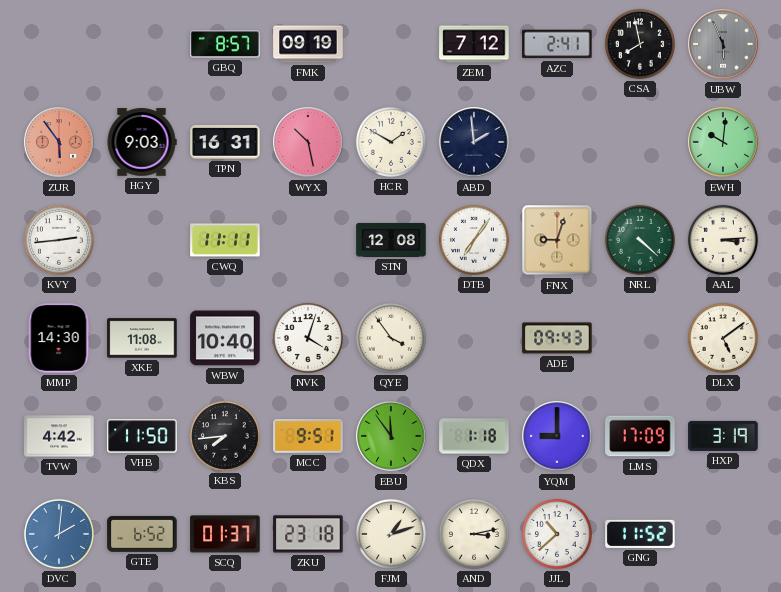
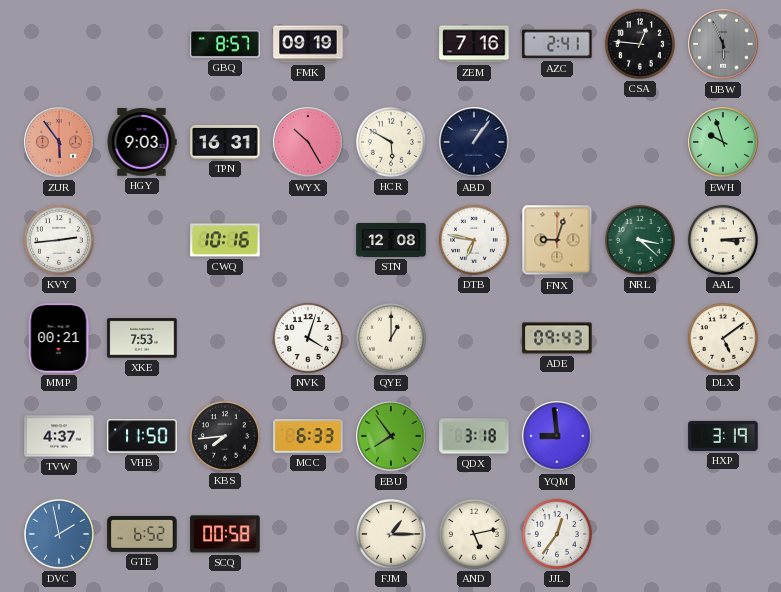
ZEM: 7:12 -> 7:16
CSA: 7:58 -> 12:46
WYX: 10:28 -> 10:25
HCR: 1:50 -> 5:50
ABD: 1:59 -> 1:06
EWH: 10:01 -> 9:57
CWQ: 11:11 -> 10:16
DTB: 7:06 -> 6:47
NRL: 4:22 -> 3:22
MMP: 14:30 -> 00:21
XKE: 11:08 -> 7:53
WBW: 10:40 -> none
QYE: 3:54 -> 1:00
TVW: 4:42 -> 4:37
MCC: 9:51 -> 6:33
EBU: 11:54 -> 7:54
QDX: 1:18 -> 3:18
YQM: 9:00 -> 8:59
LMS: 17:09 -> none
DVC: 2:01 -> 1:58
SCQ: 01:37 -> 00:58
ZKU: 23:18 -> none
FJM: 1:12 -> 1:15
AND: 3:13 -> 5:13
JJL: 10:38 -> 12:36
GNG: 11:52 -> none
